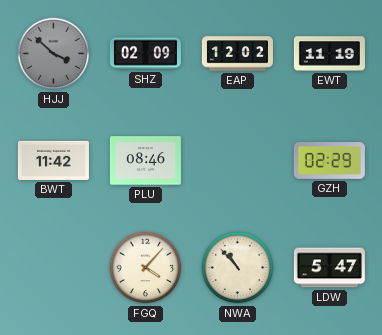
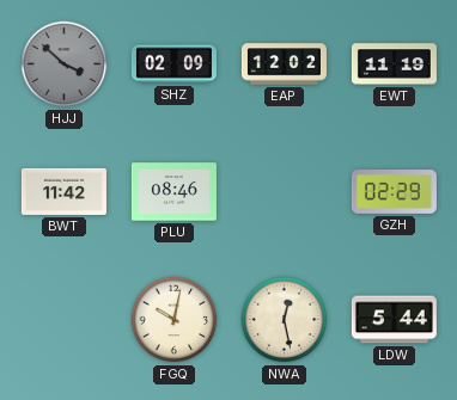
FGQ: 4:07 -> 10:02
NWA: 10:53 -> 12:28
LDW: 5:47 -> 5:44
